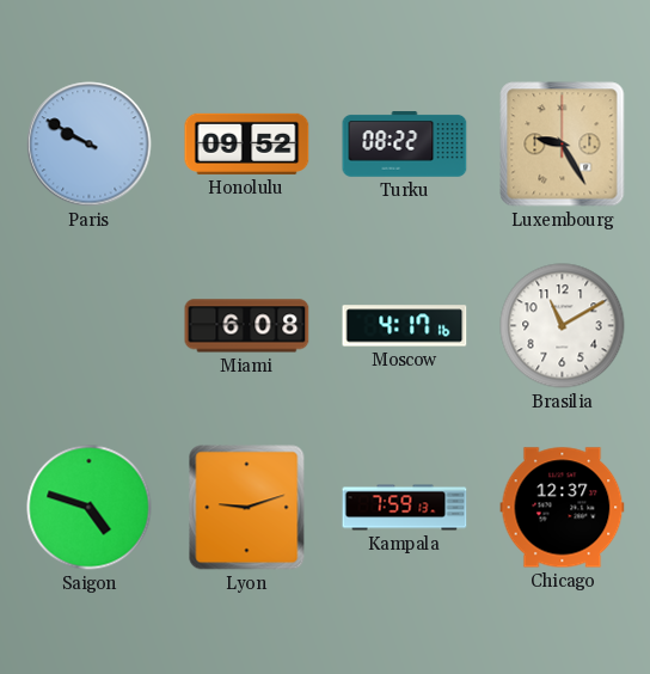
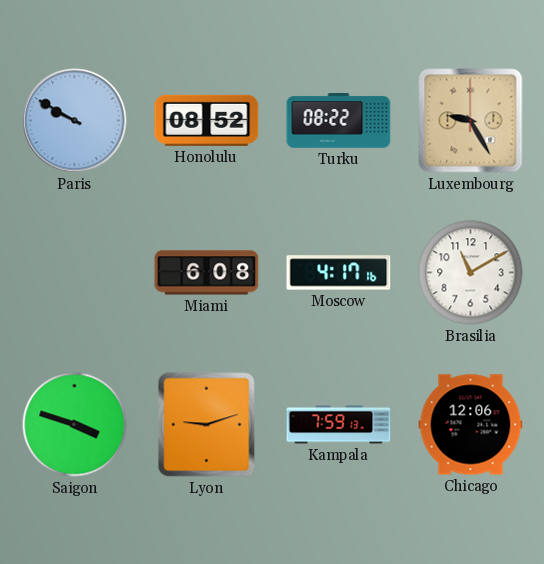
Honolulu: 09:52 -> 08:52
Saigon: 4:48 -> 3:48
Chicago: 12:37 -> 12:06
